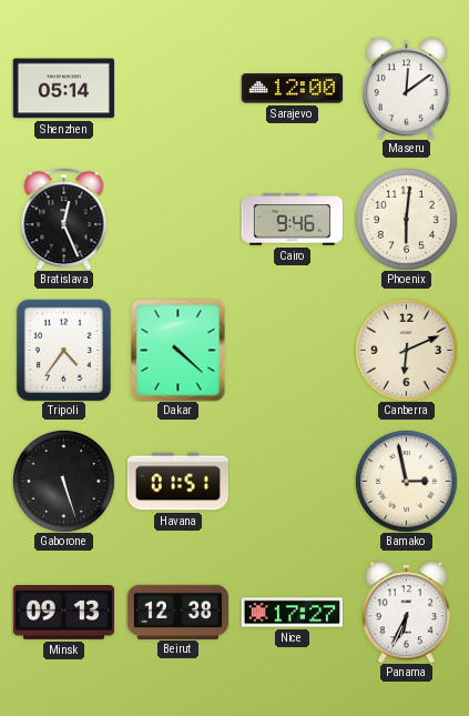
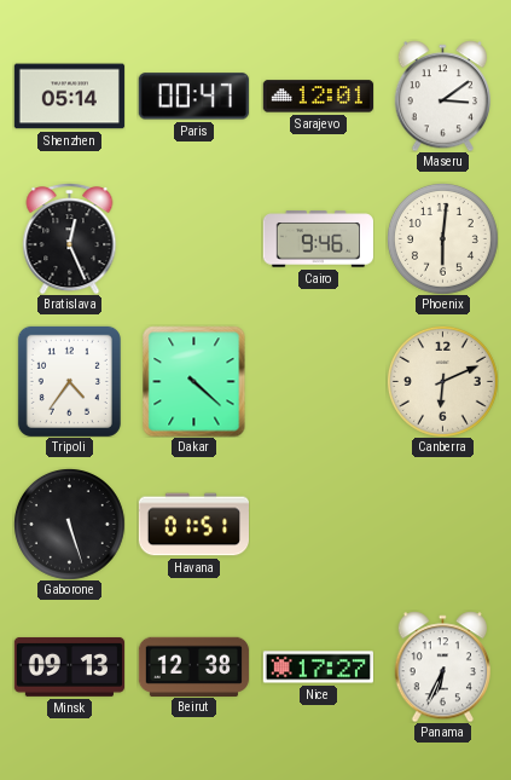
Paris: none -> 00:47
Sarajevo: 12:00 -> 12:01
Maseru: 12:09 -> 3:09
Bamako: 2:58 -> none
